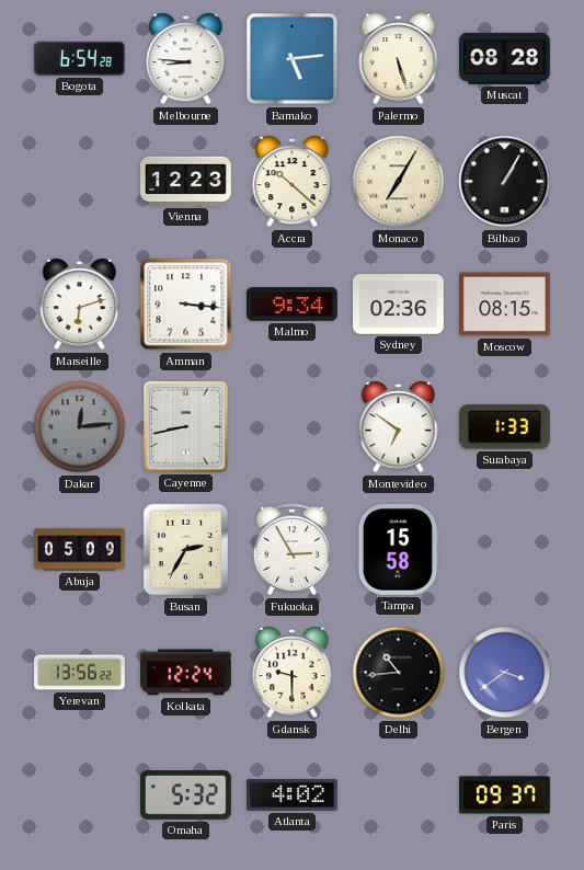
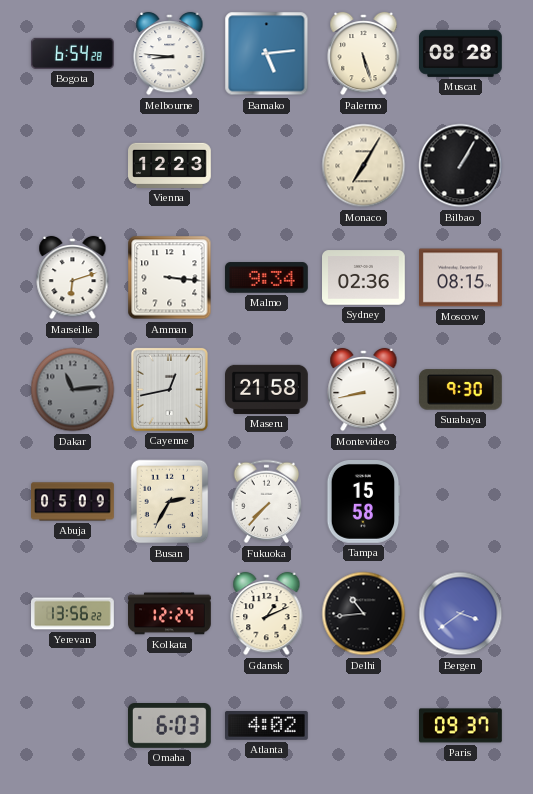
Accra: 10:22 -> none
Dakar: 12:14 -> 11:14
Cayenne: 8:43 -> 12:43
Maseru: none -> 21:58
Montevideo: 6:51 -> 8:43
Surabaya: 1:33 -> 9:30
Fukuoka: 2:55 -> 7:37
Gdansk: 9:30 -> 1:11
Omaha: 5:32 -> 6:03
